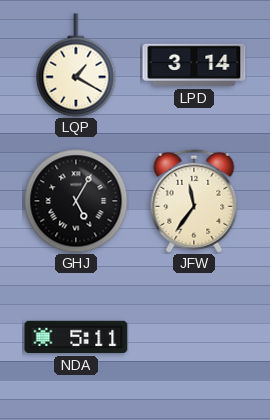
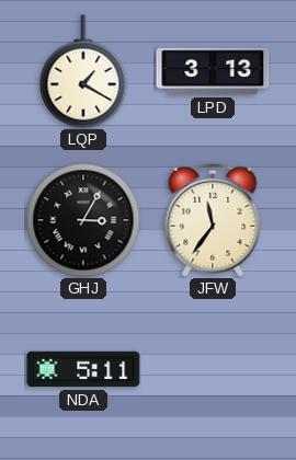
LPD: 3:14 -> 3:13
GHJ: 5:05 -> 3:05
